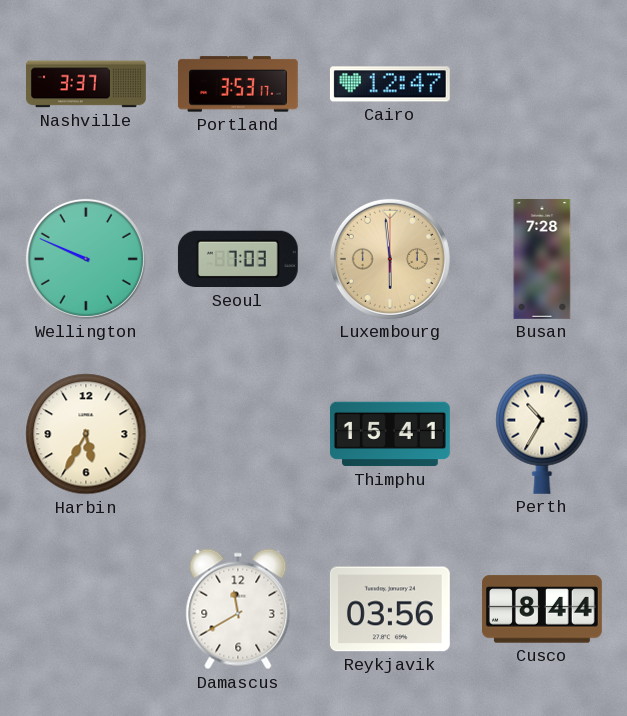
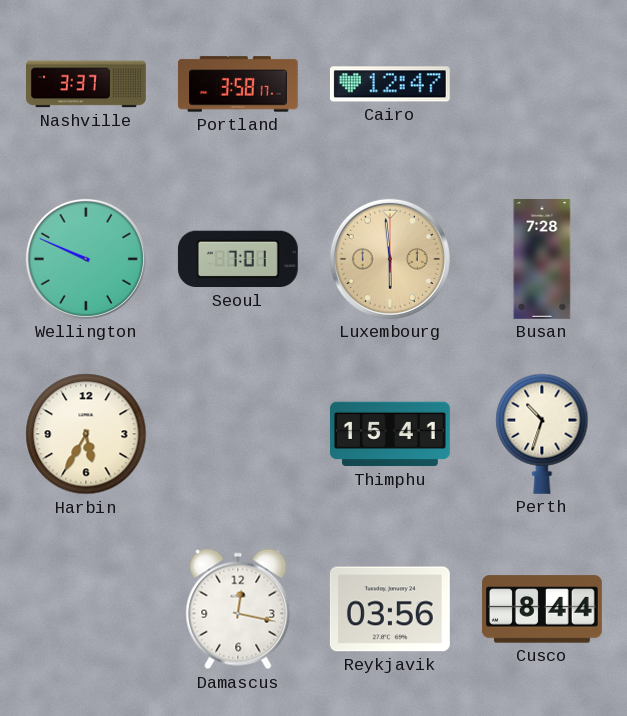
Portland: 3:53 -> 3:58
Seoul: 7:03 -> 7:01
Perth: 10:35 -> 10:33
Damascus: 11:40 -> 12:17
